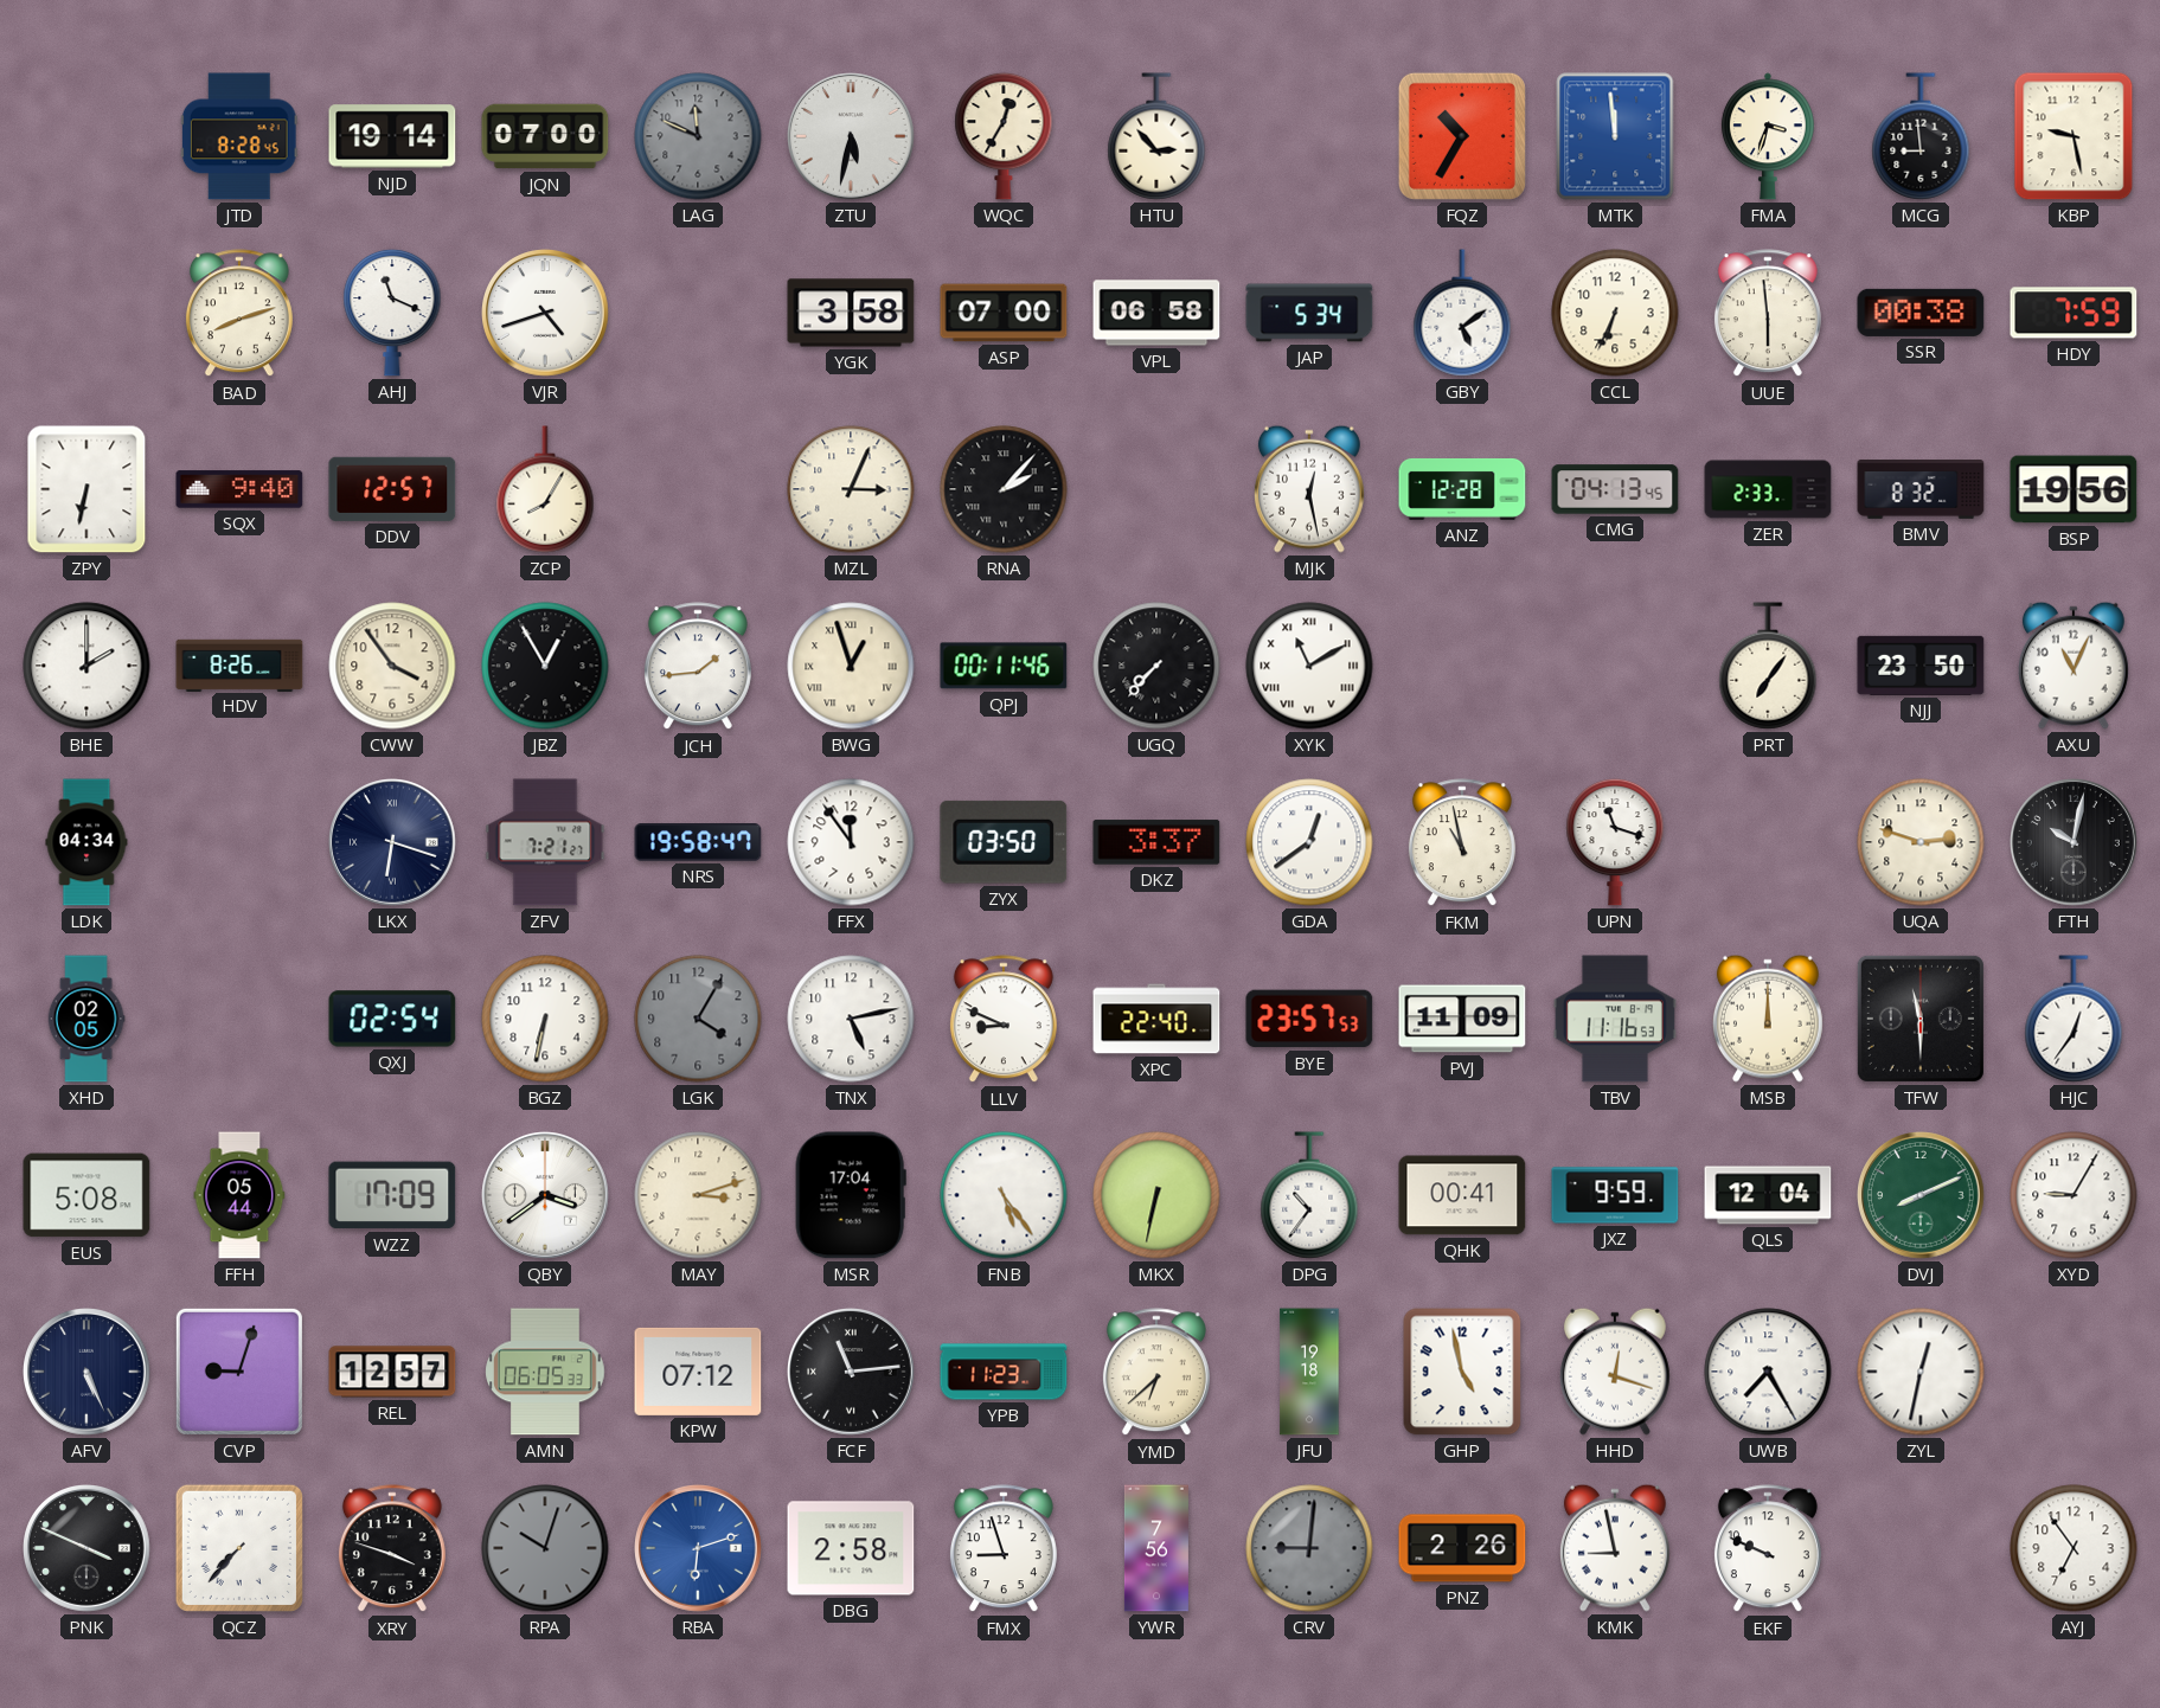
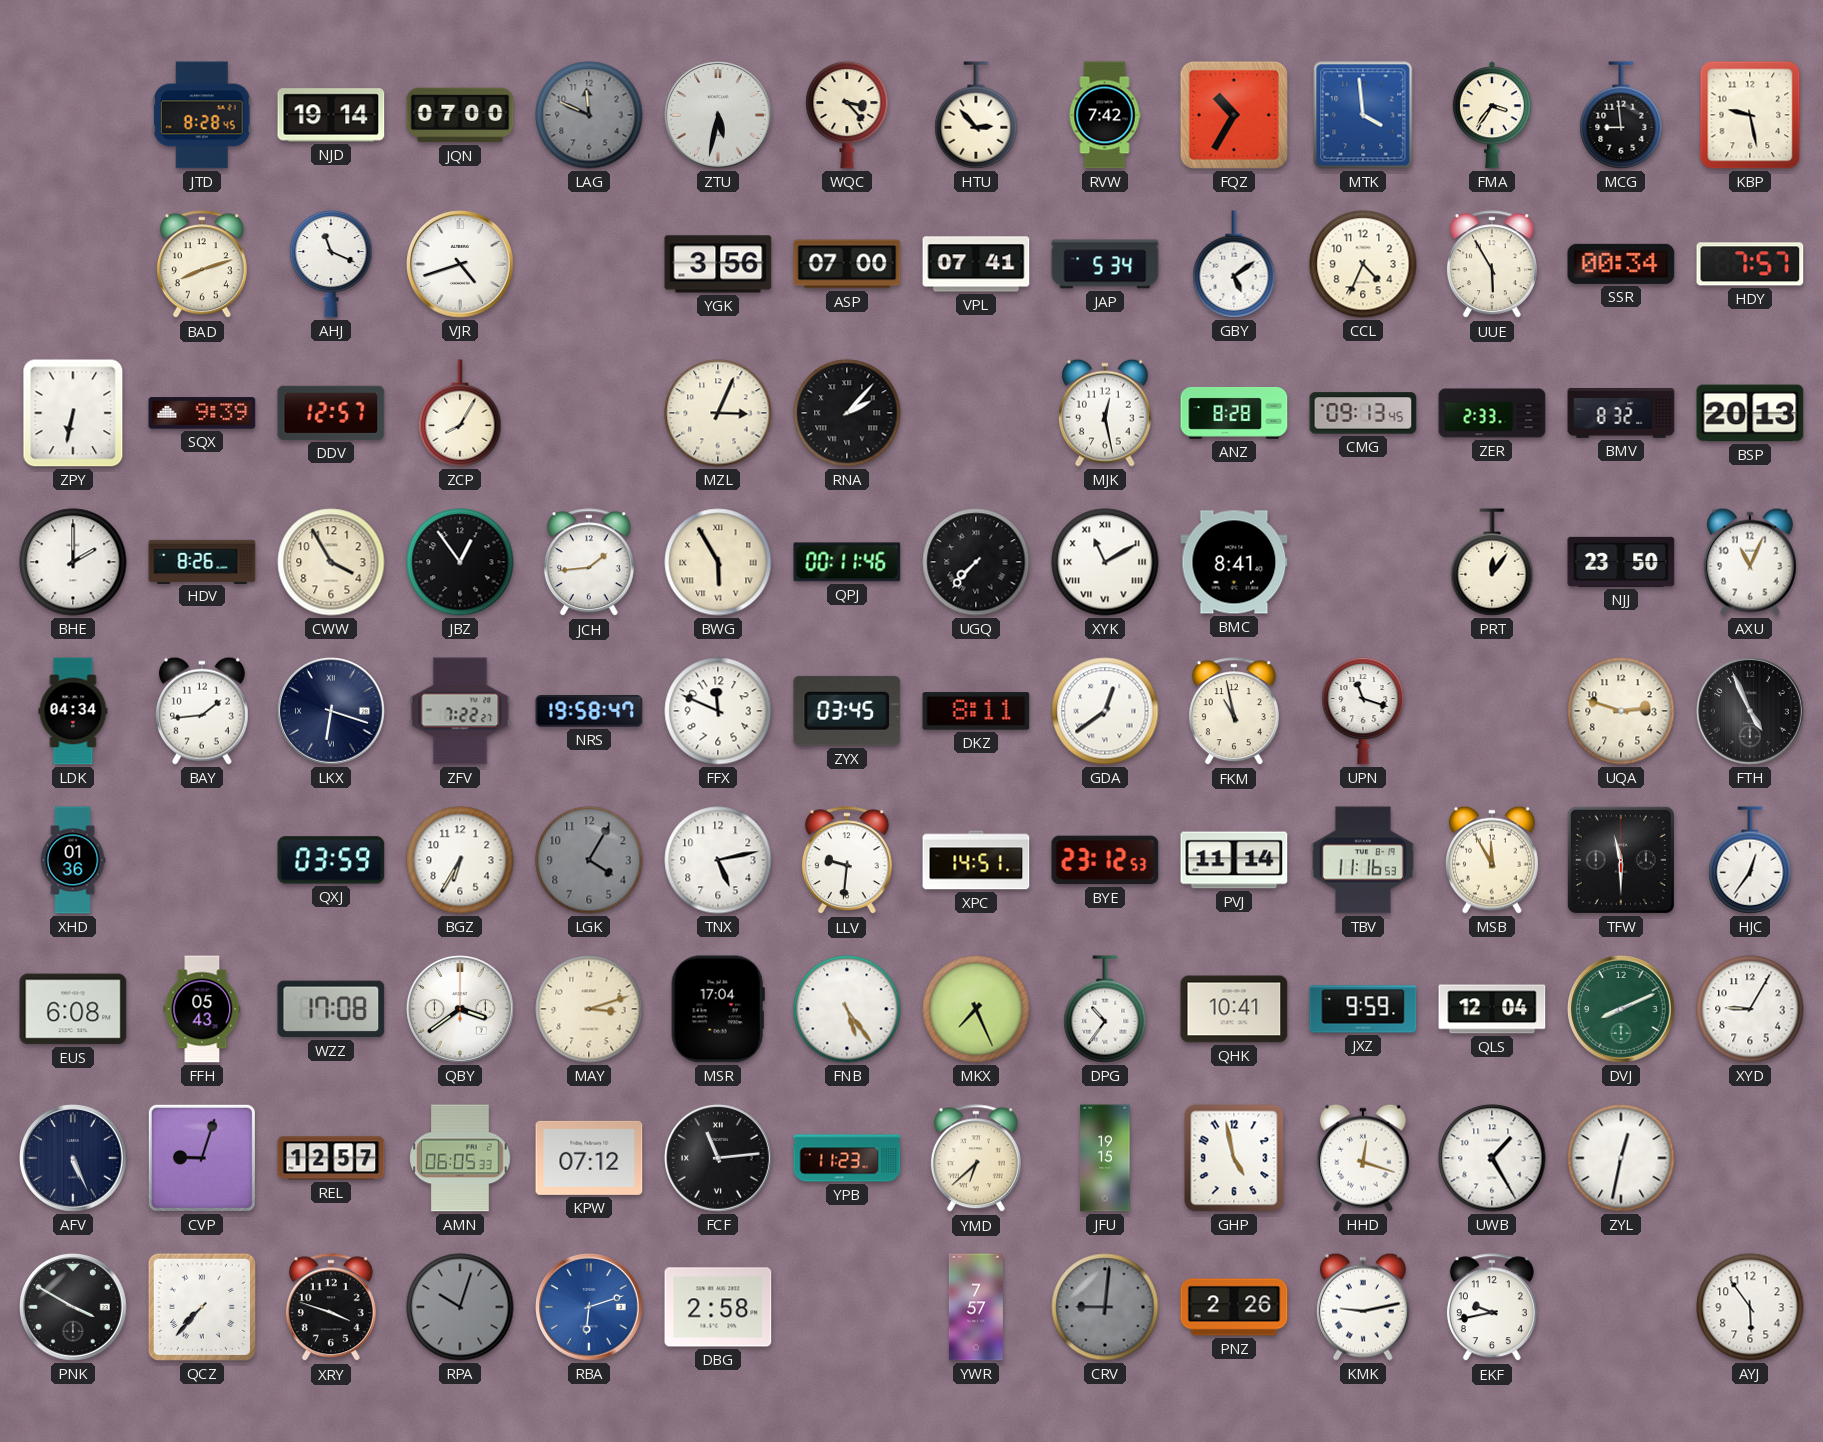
WQC: 12:35 -> 3:23
RVW: none -> 7:42
MTK: 11:59 -> 3:59
FMA: 3:33 -> 3:36
YGK: 3:58 -> 3:56
VPL: 06:58 -> 07:41
CCL: 6:34 -> 4:34
UUE: 5:59 -> 5:55
SSR: 00:38 -> 00:34
HDY: 7:59 -> 7:57
SQX: 9:40 -> 9:39
ANZ: 12:28 -> 8:28
CMG: 04:13 -> 09:13
BSP: 19:56 -> 20:13
CWW: 3:54 -> 3:55
JBZ: 12:55 -> 12:54
BWG: 12:57 -> 5:55
BMC: none -> 8:41
PRT: 7:06 -> 12:06
BAY: none -> 1:44
ZFV: 7:21 -> 7:22
FFX: 11:54 -> 11:49
ZYX: 03:50 -> 03:45
DKZ: 3:37 -> 8:11
FTH: 10:02 -> 4:56
XHD: 02:05 -> 01:36
QXJ: 02:54 -> 03:59
BGZ: 6:32 -> 6:35
LLV: 8:49 -> 9:31
XPC: 22:40 -> 14:51
BYE: 23:57 -> 23:12
PVJ: 11:09 -> 11:14
MSB: 12:00 -> 11:55
EUS: 5:08 -> 6:08
FFH: 05:44 -> 05:43
WZZ: 17:09 -> 17:08
MKX: 6:32 -> 7:26
QHK: 00:41 -> 10:41
JFU: 19:18 -> 19:15
UWB: 7:25 -> 1:25
PNK: 3:49 -> 3:50
FMX: 8:57 -> none
YWR: 7:56 -> 7:57
KMK: 8:58 -> 9:13
EKF: 9:49 -> 9:43
AYJ: 6:54 -> 5:54
